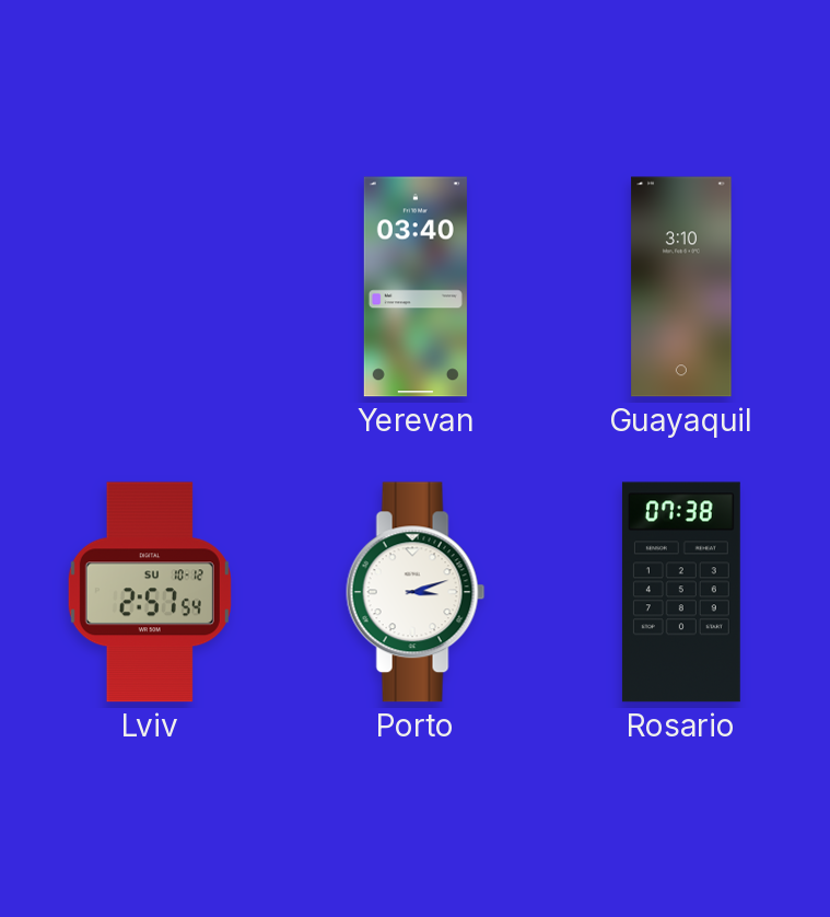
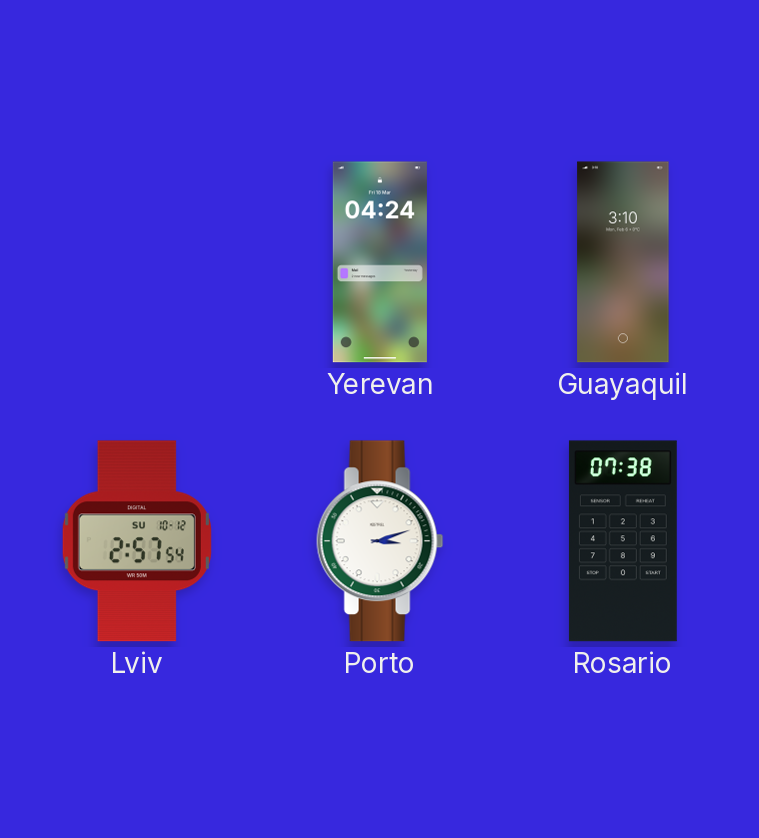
Yerevan: 03:40 -> 04:24
